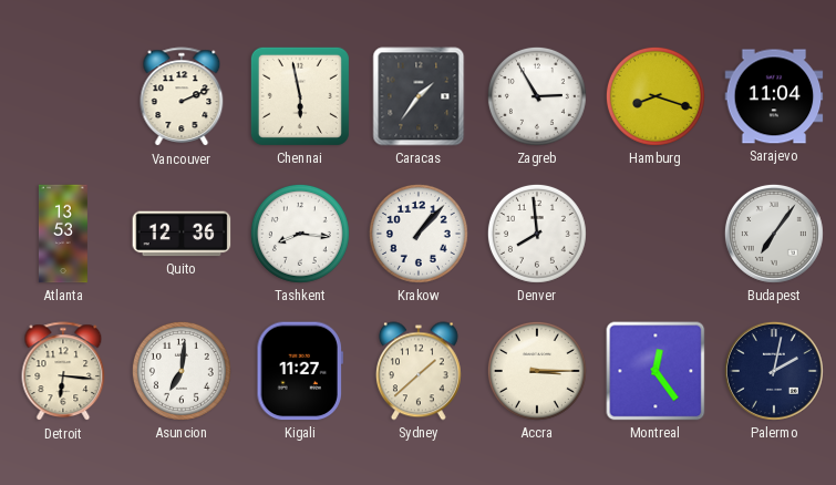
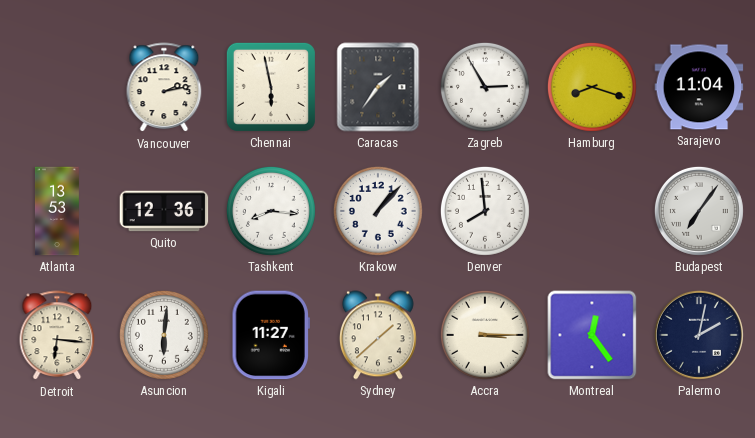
Vancouver: 2:11 -> 2:13
Asuncion: 7:01 -> 6:01
